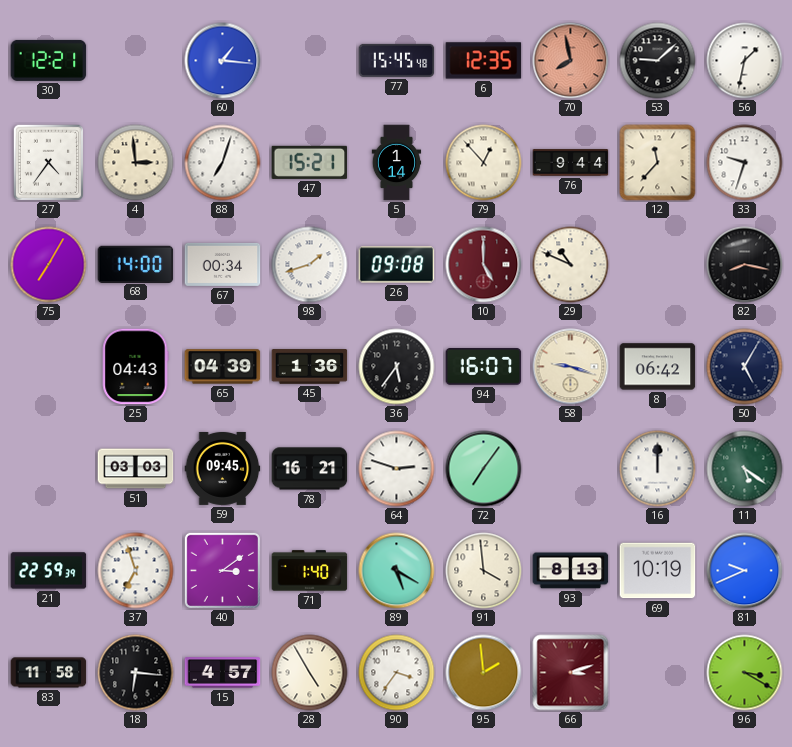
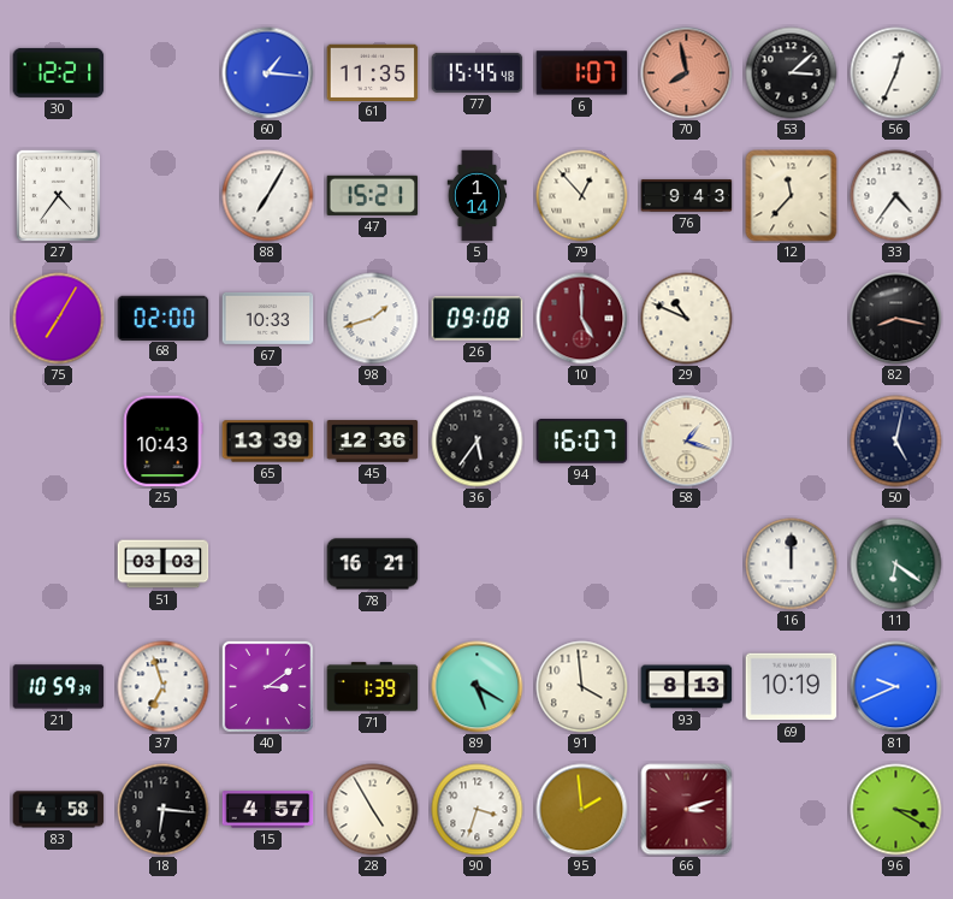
61: none -> 11:35
6: 12:35 -> 1:07
53: 9:08 -> 3:08
56: 1:32 -> 12:34
4: 2:59 -> none
88: 7:03 -> 7:05
76: 9:44 -> 9:43
33: 9:33 -> 4:36
68: 14:00 -> 02:00
67: 00:34 -> 10:33
25: 04:43 -> 10:43
65: 04:39 -> 13:39
45: 1:36 -> 12:36
58: 9:18 -> 1:18
8: 06:42 -> none
50: 5:05 -> 5:02
59: 09:45 -> none
64: 2:48 -> none
72: 7:06 -> none
11: 5:21 -> 6:21
21: 22:59 -> 10:59
71: 1:40 -> 1:39
83: 11:58 -> 4:58
90: 3:36 -> 3:33
